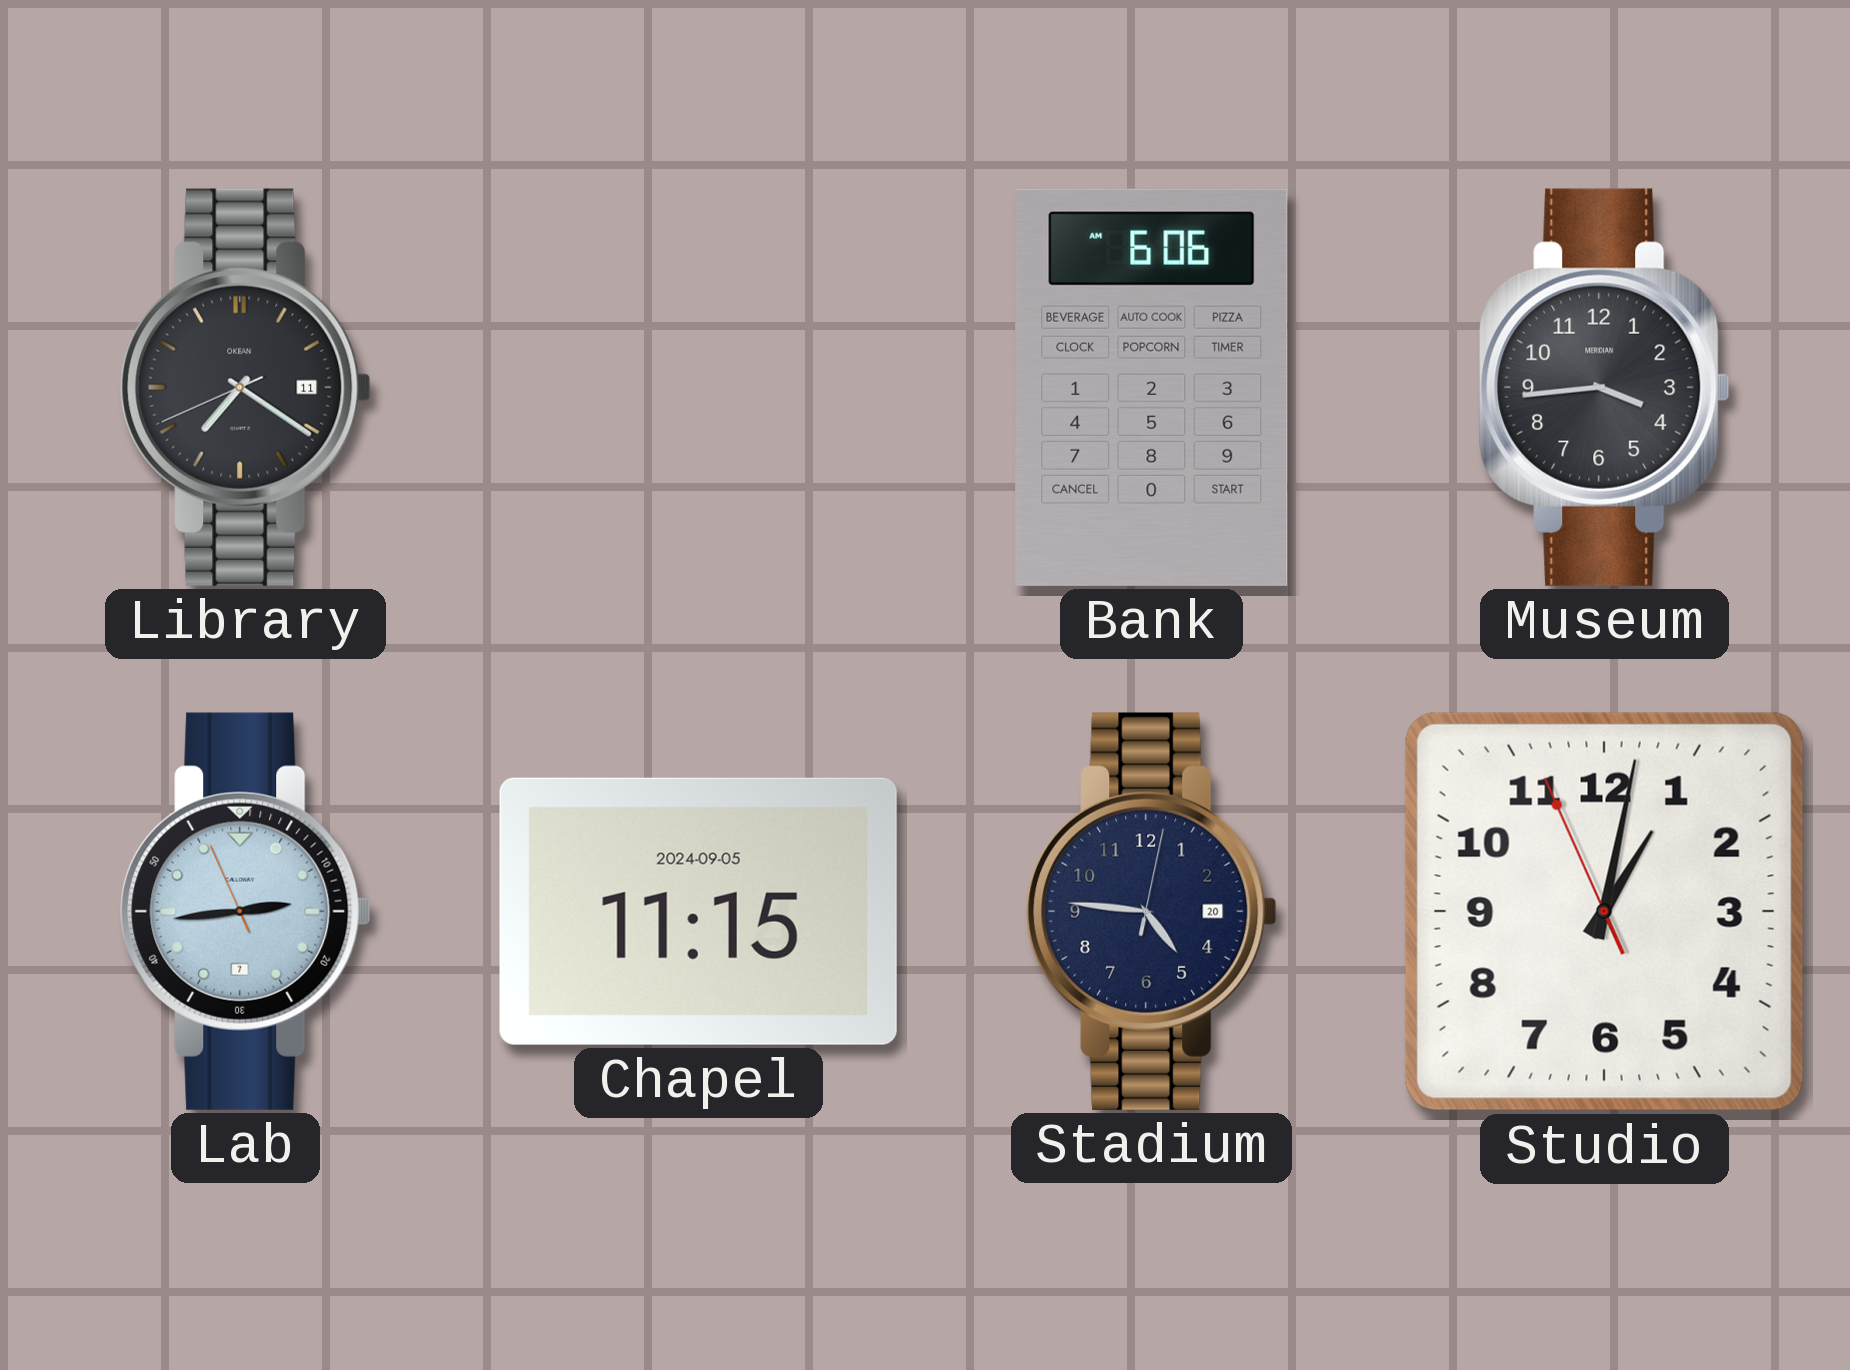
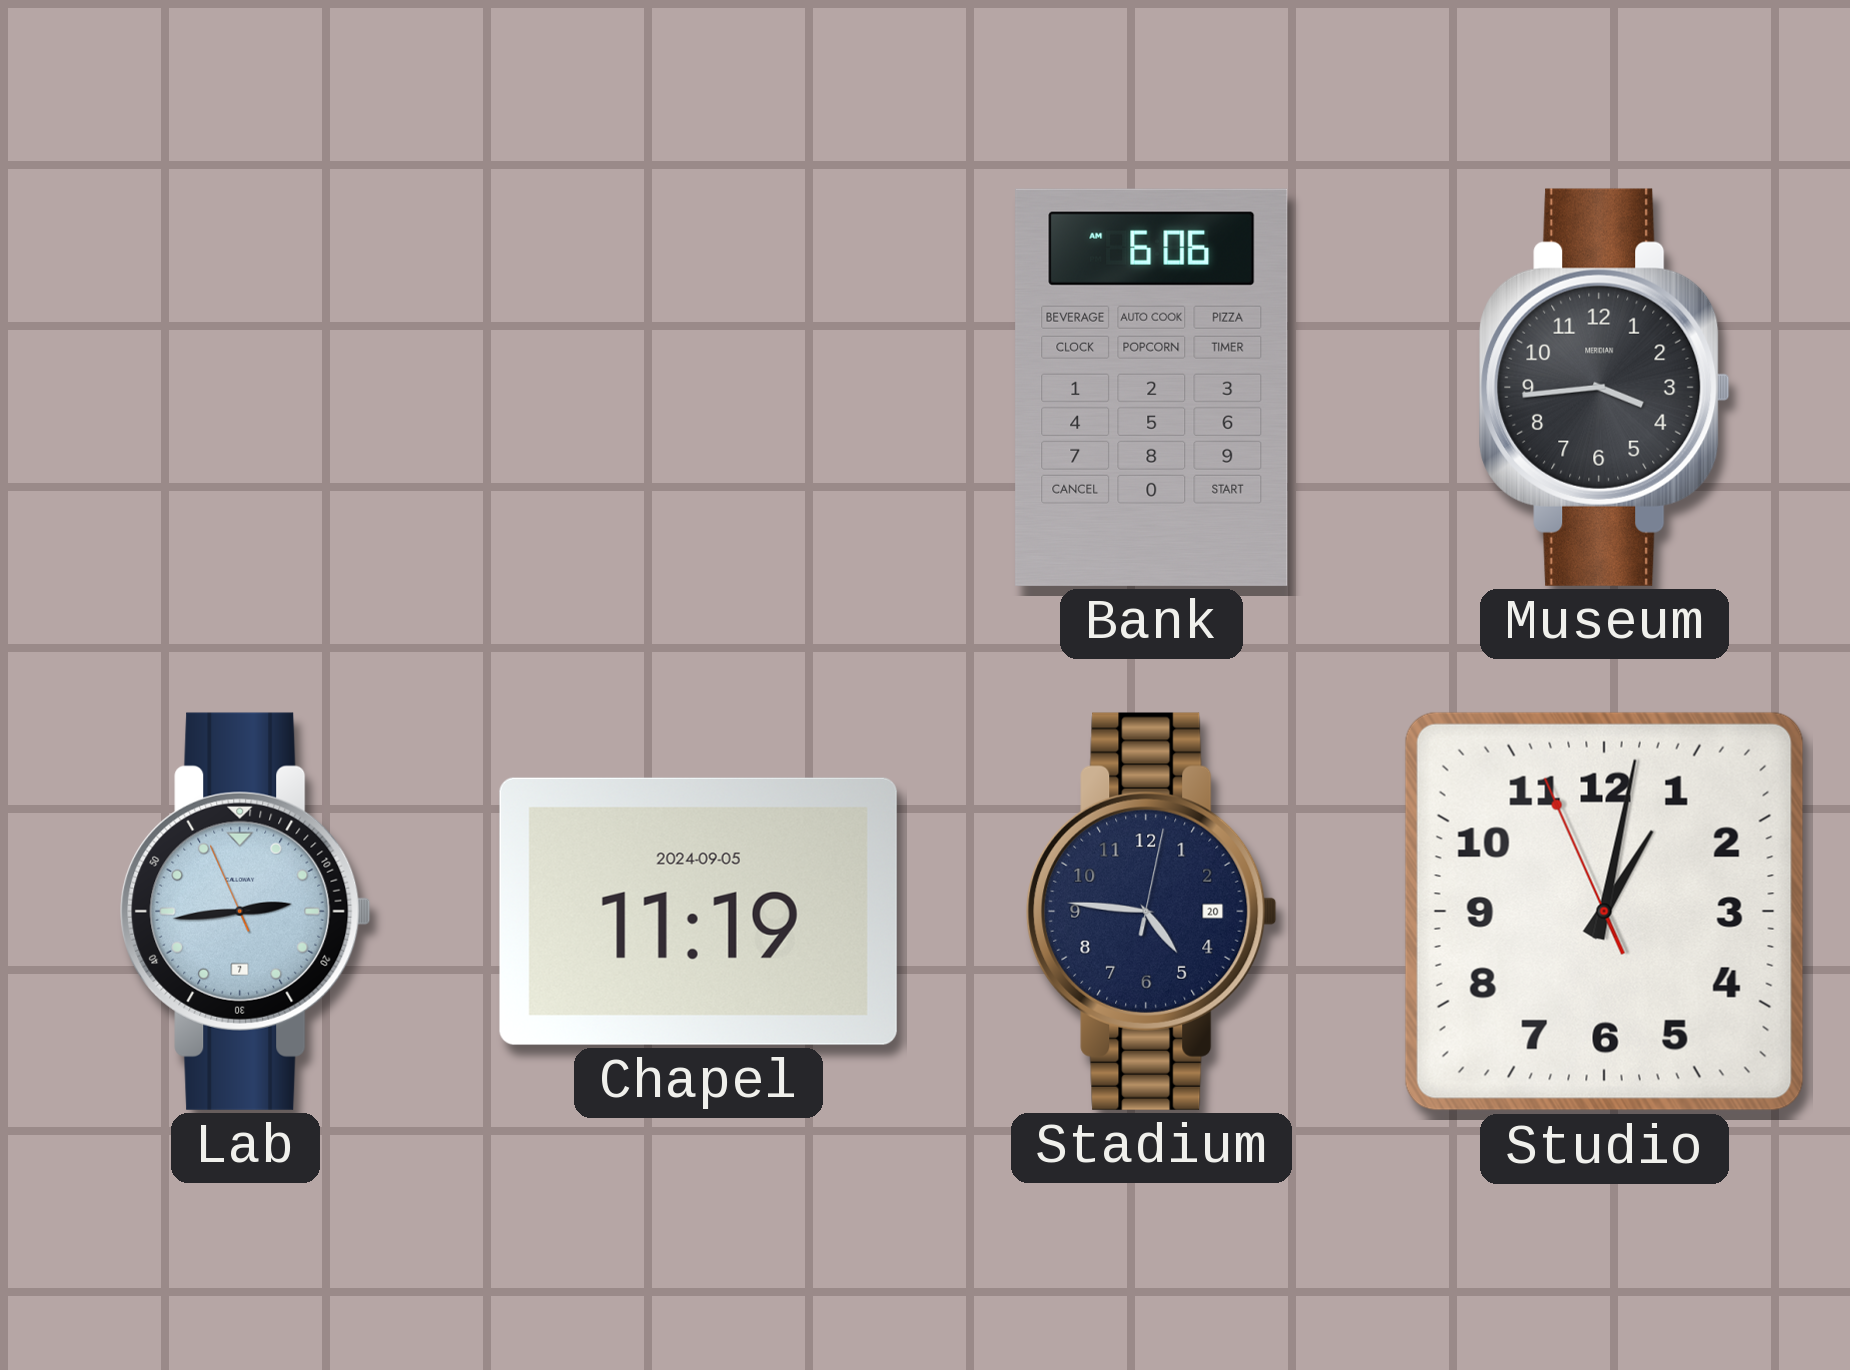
Library: 7:20 -> none
Chapel: 11:15 -> 11:19
